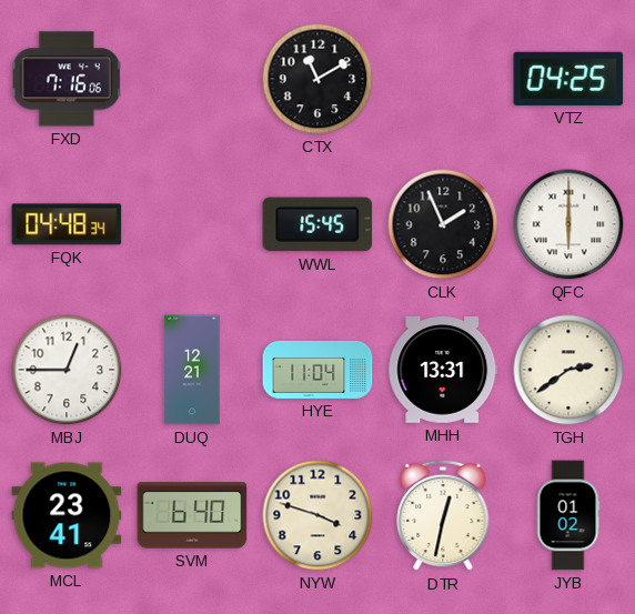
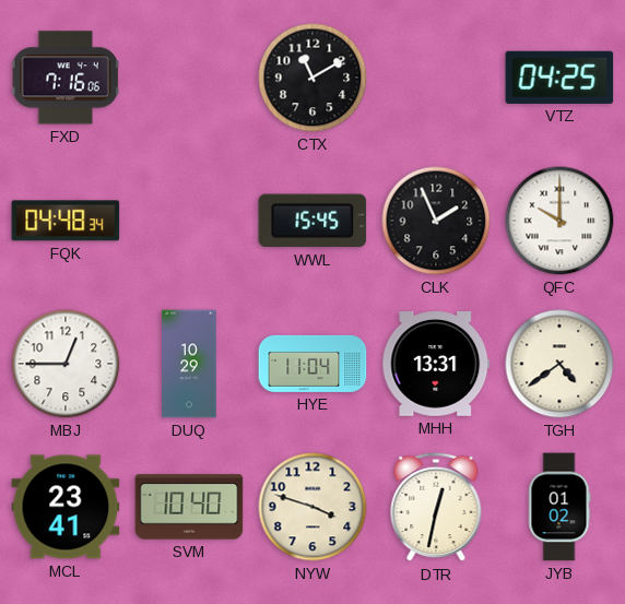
QFC: 6:00 -> 10:00
DUQ: 12:21 -> 10:29
TGH: 2:39 -> 4:39
SVM: 6:40 -> 10:40
